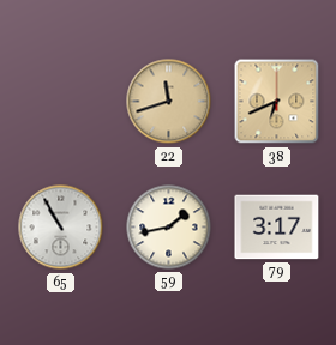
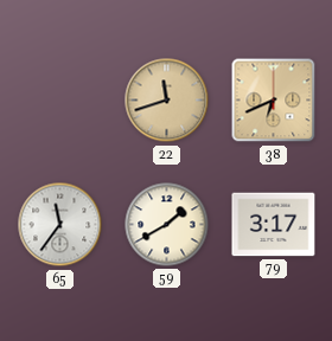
65: 10:55 -> 11:36
59: 1:43 -> 1:40
